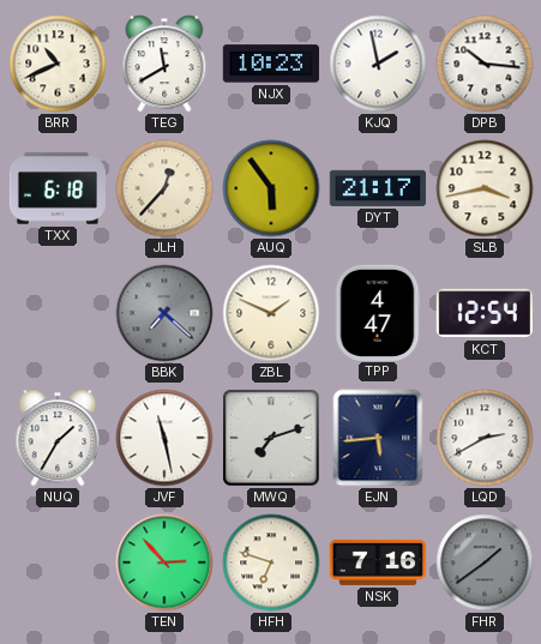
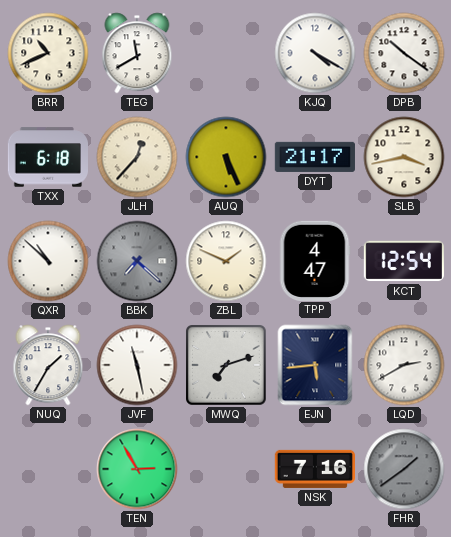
NJX: 10:23 -> none
KJQ: 1:58 -> 4:20
DPB: 10:16 -> 10:21
AUQ: 5:54 -> 5:26
QXR: none -> 10:52
TEN: 2:53 -> 2:55
HFH: 6:48 -> none
